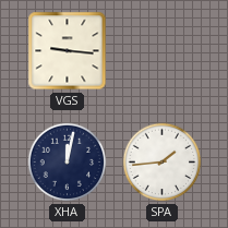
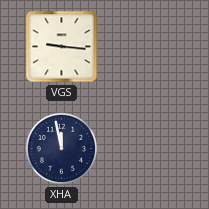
XHA: 12:02 -> 11:58
SPA: 1:44 -> none
